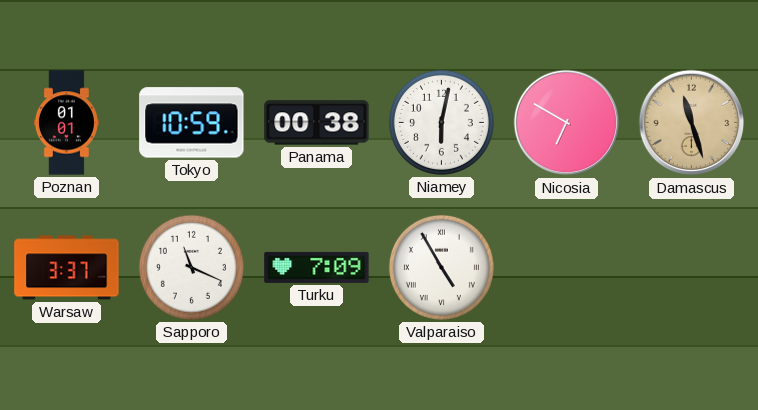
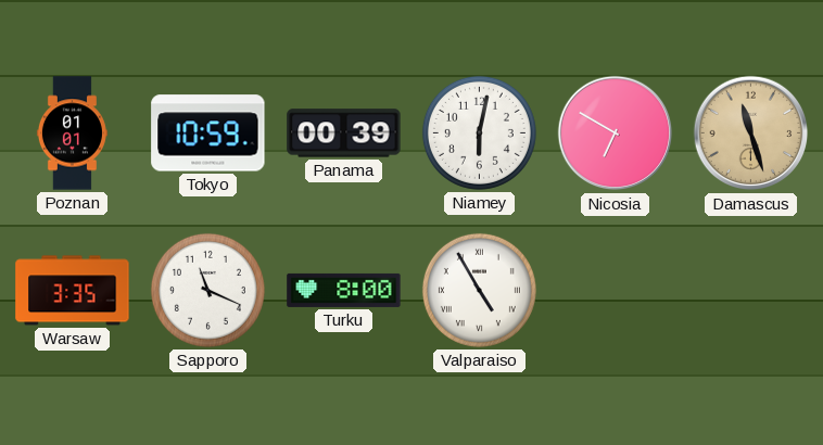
Panama: 00:38 -> 00:39
Warsaw: 3:37 -> 3:35
Turku: 7:09 -> 8:00
